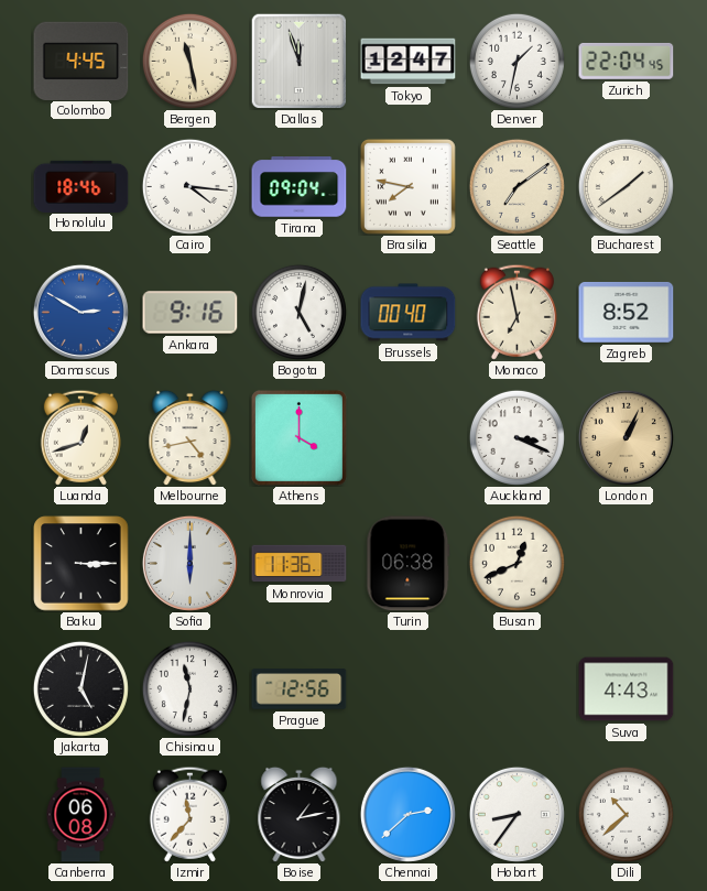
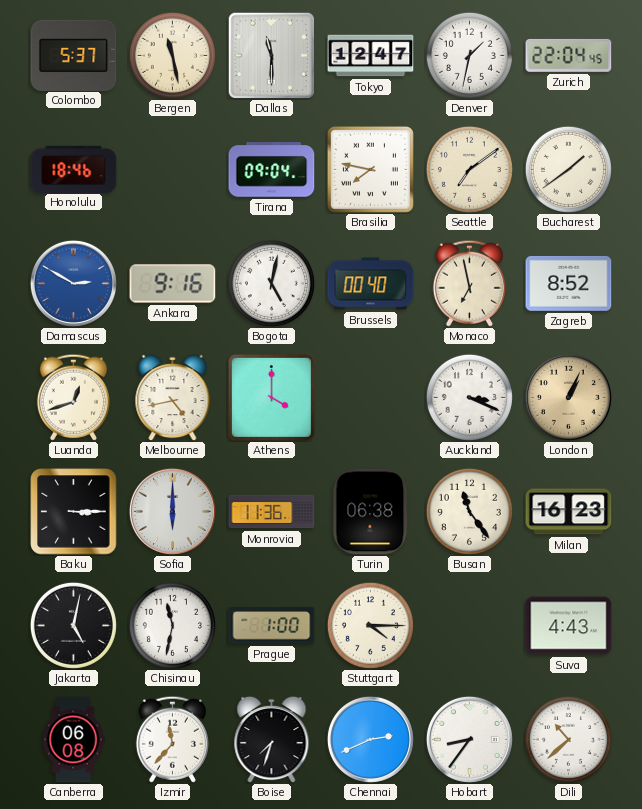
Colombo: 4:45 -> 5:37
Dallas: 11:57 -> 11:30
Cairo: 4:16 -> none
Busan: 12:41 -> 11:24
Milan: none -> 16:23
Prague: 12:56 -> 1:00
Stuttgart: none -> 4:15
Boise: 1:13 -> 7:33
Chennai: 2:38 -> 2:41
